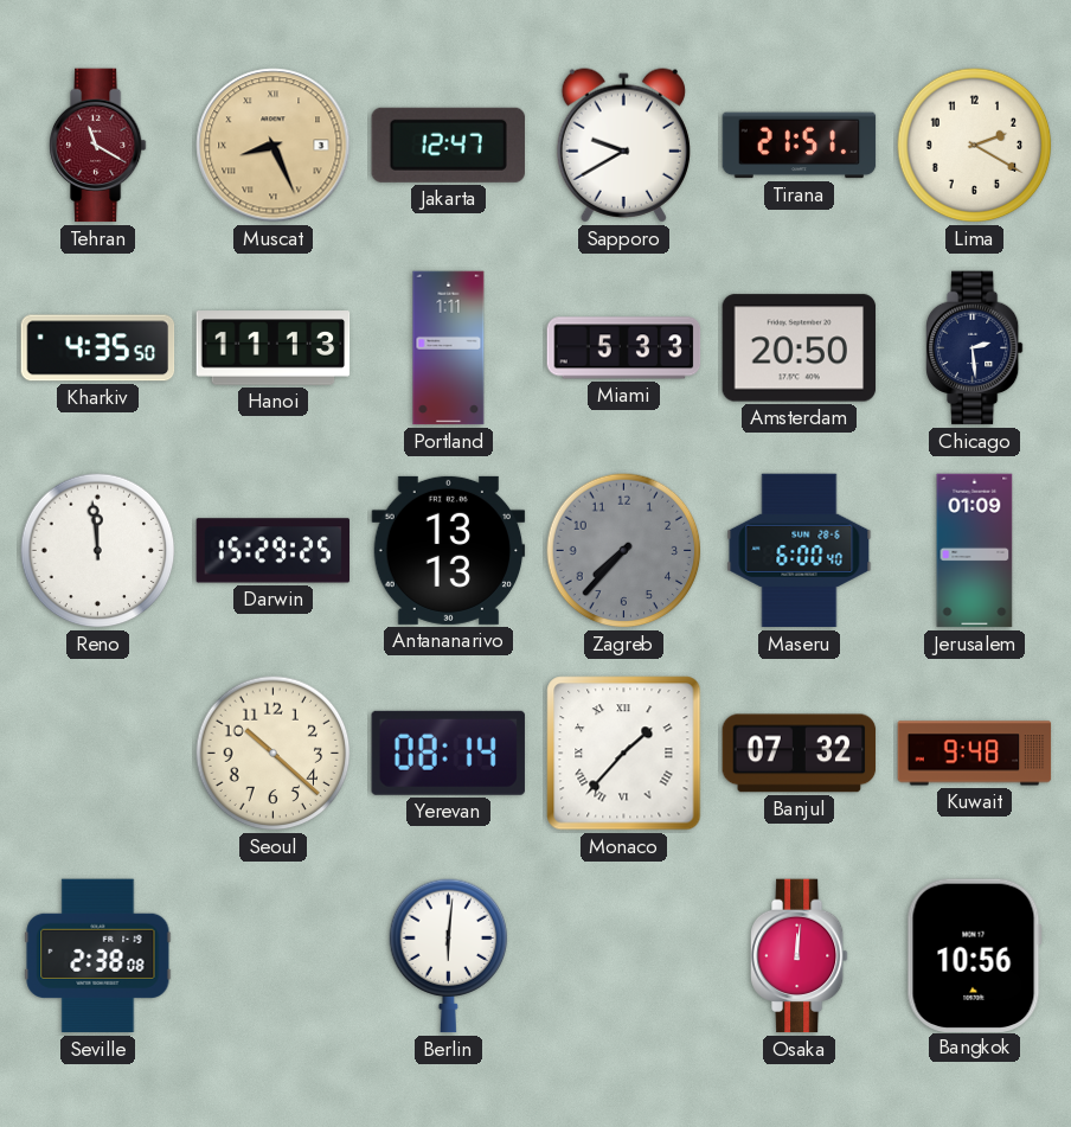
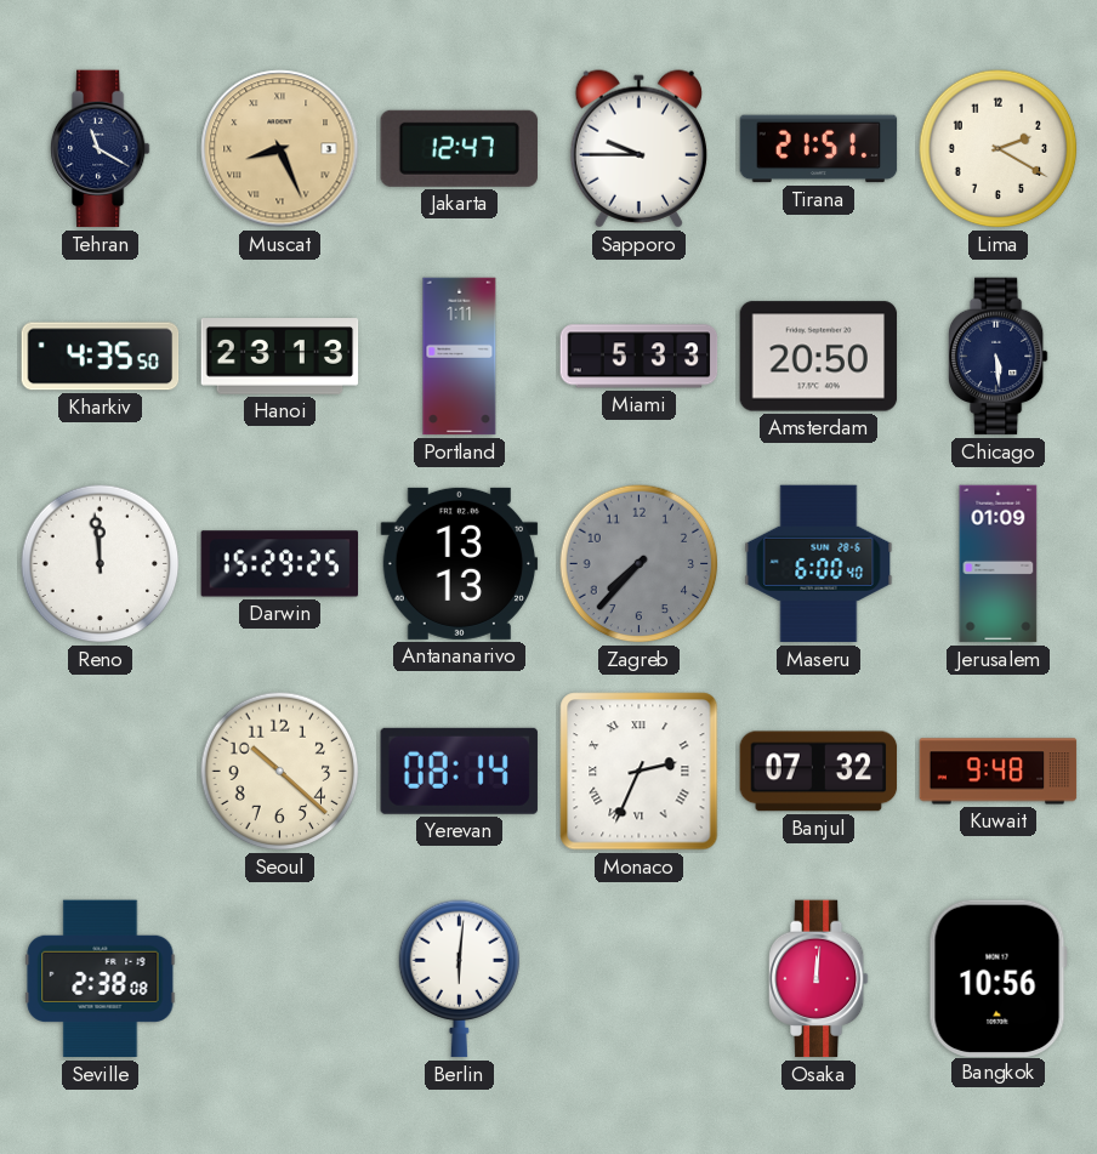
Tehran dial: burgundy -> navy
Sapporo: 9:40 -> 9:45
Hanoi: 11:13 -> 23:13
Chicago: 2:29 -> 5:29
Monaco: 1:37 -> 2:34
